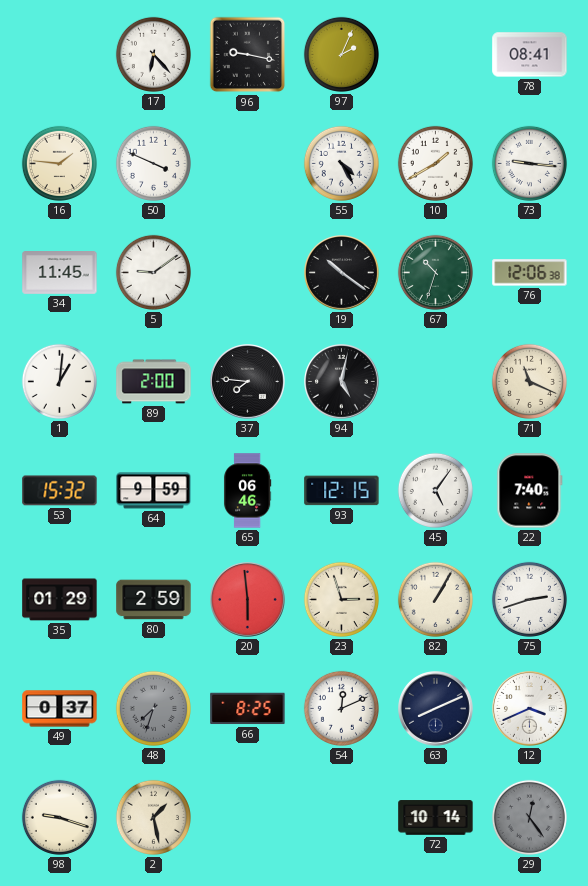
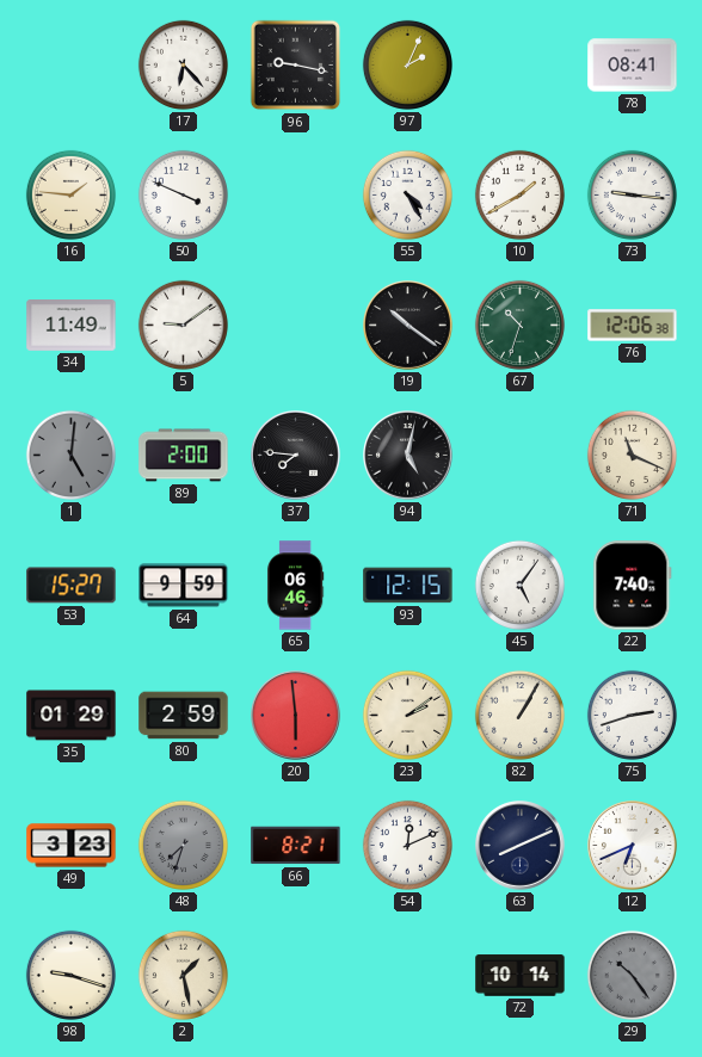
34: 11:45 -> 11:49
1: 1:01 -> 5:01
1 dial: white -> grey
53: 15:32 -> 15:27
23: 2:57 -> 2:09
49: 0:37 -> 3:23
66: 8:25 -> 8:21
12: 3:41 -> 6:41
29: 12:24 -> 10:24
